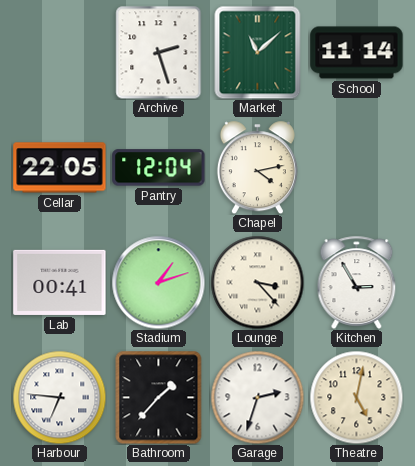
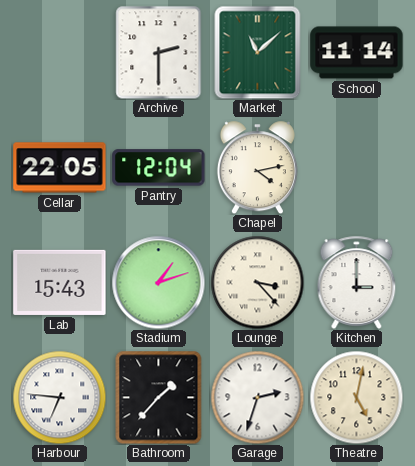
Archive: 2:27 -> 2:30
Lab: 00:41 -> 15:43
Kitchen: 2:55 -> 3:00
